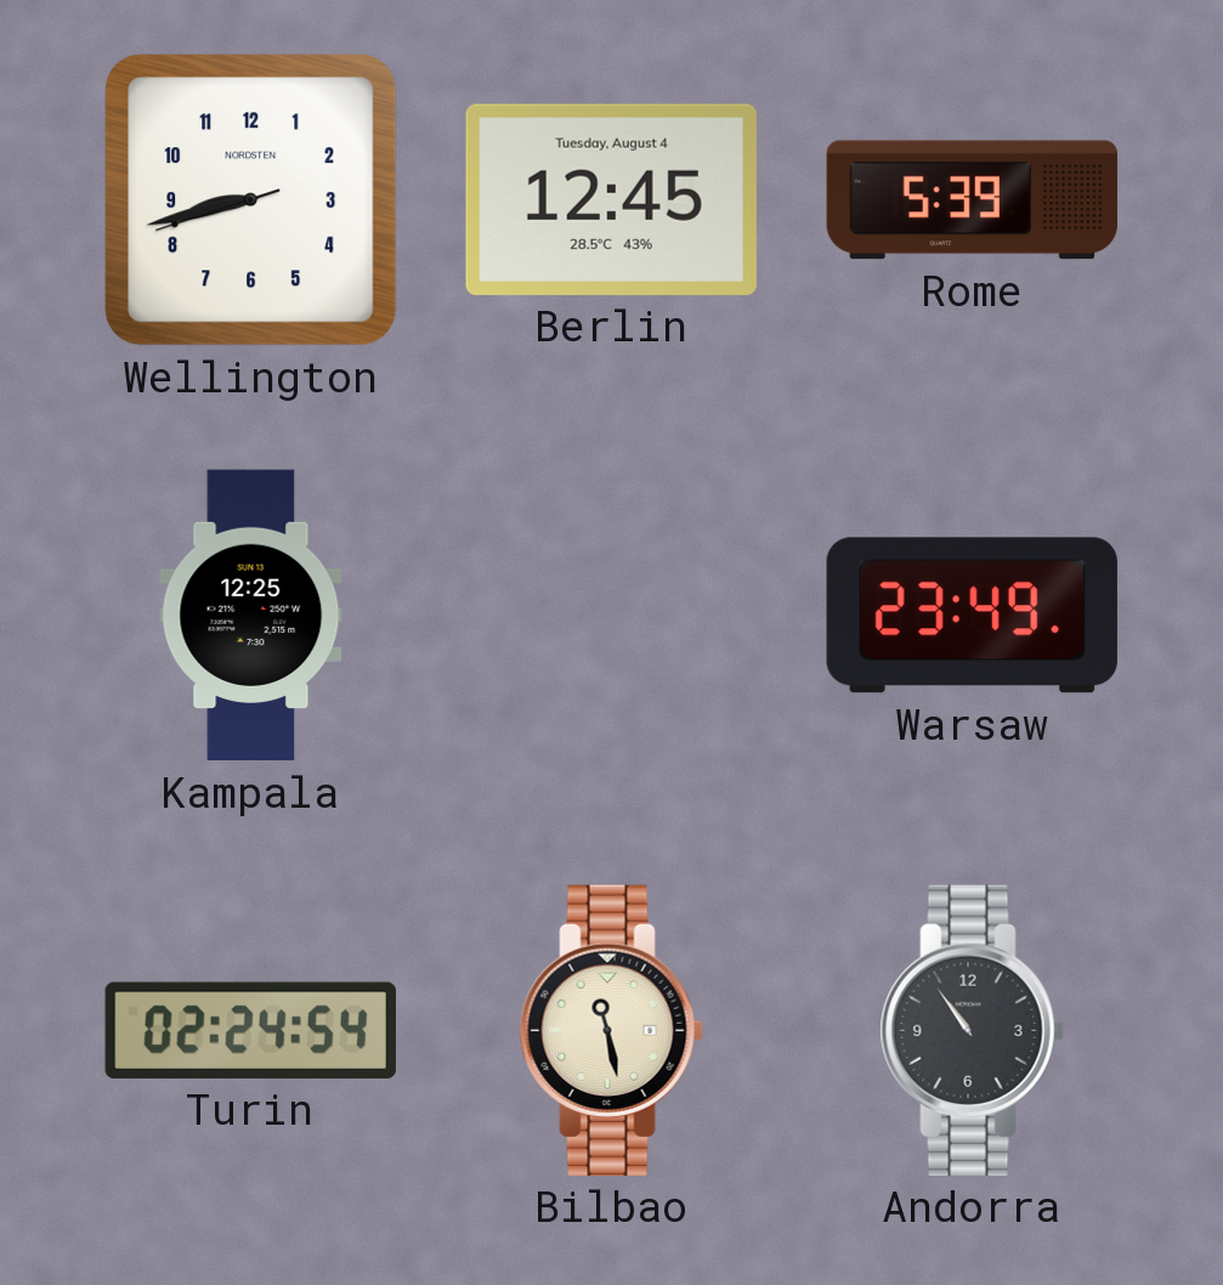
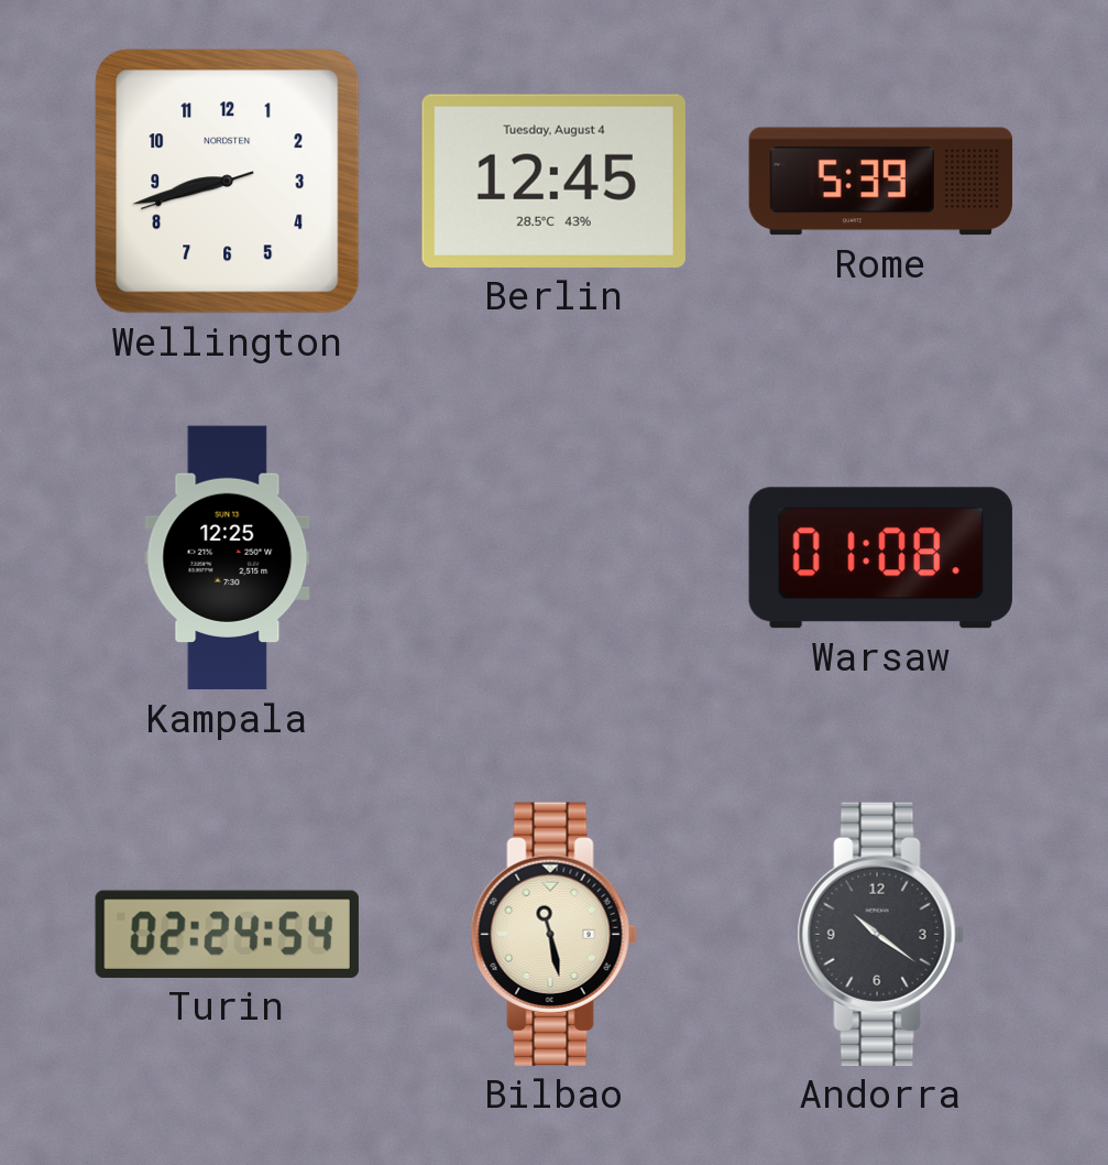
Warsaw: 23:49 -> 01:08
Andorra: 10:54 -> 10:21
